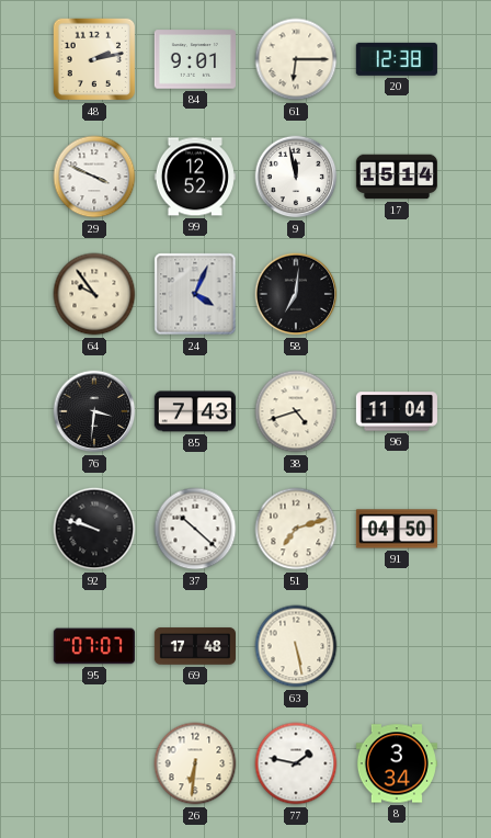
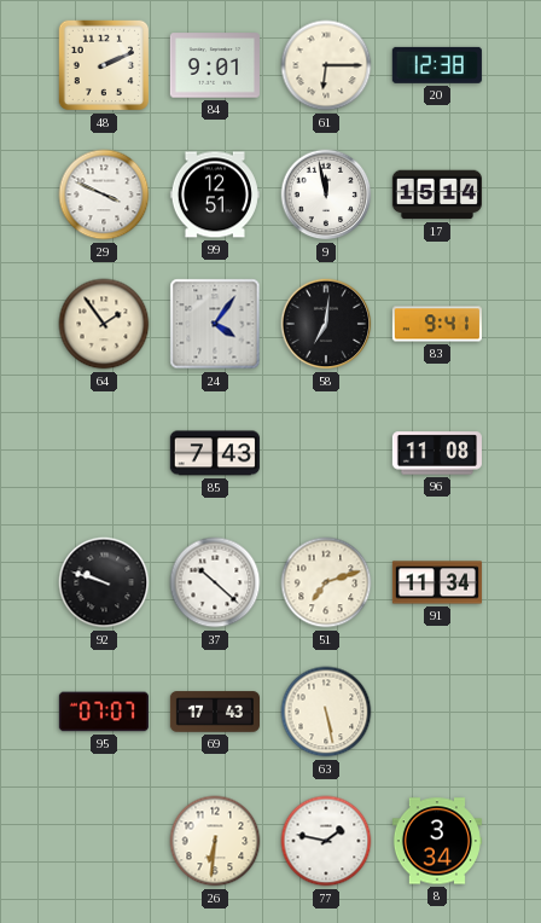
48: 2:13 -> 2:11
99: 12:52 -> 12:51
64: 9:54 -> 1:54
24: 4:04 -> 4:06
83: none -> 9:41
76: 3:31 -> none
38: 4:42 -> none
96: 11:04 -> 11:08
91: 04:50 -> 11:34
69: 17:48 -> 17:43
